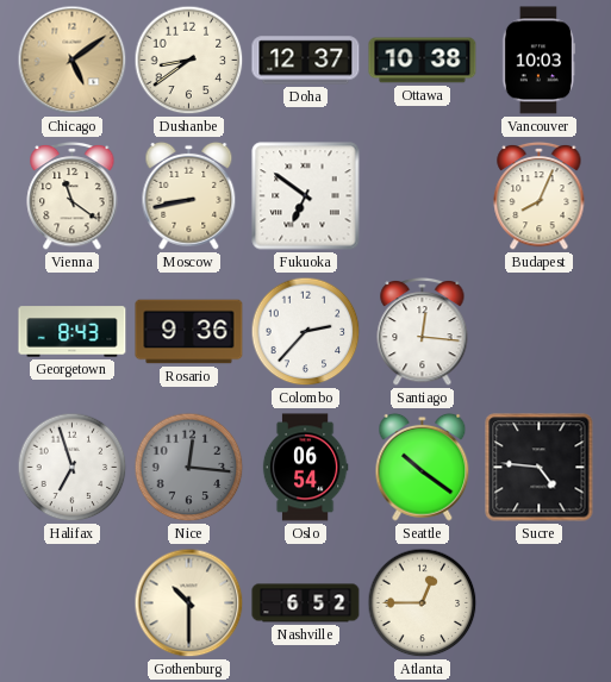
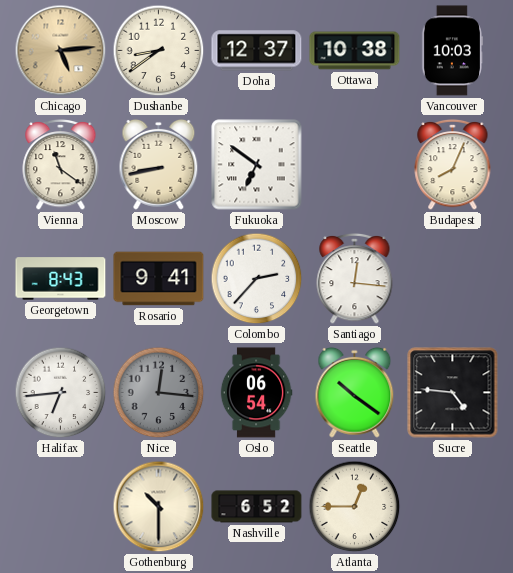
Chicago: 5:09 -> 5:14
Rosario: 9:36 -> 9:41
Halifax: 6:57 -> 6:44
